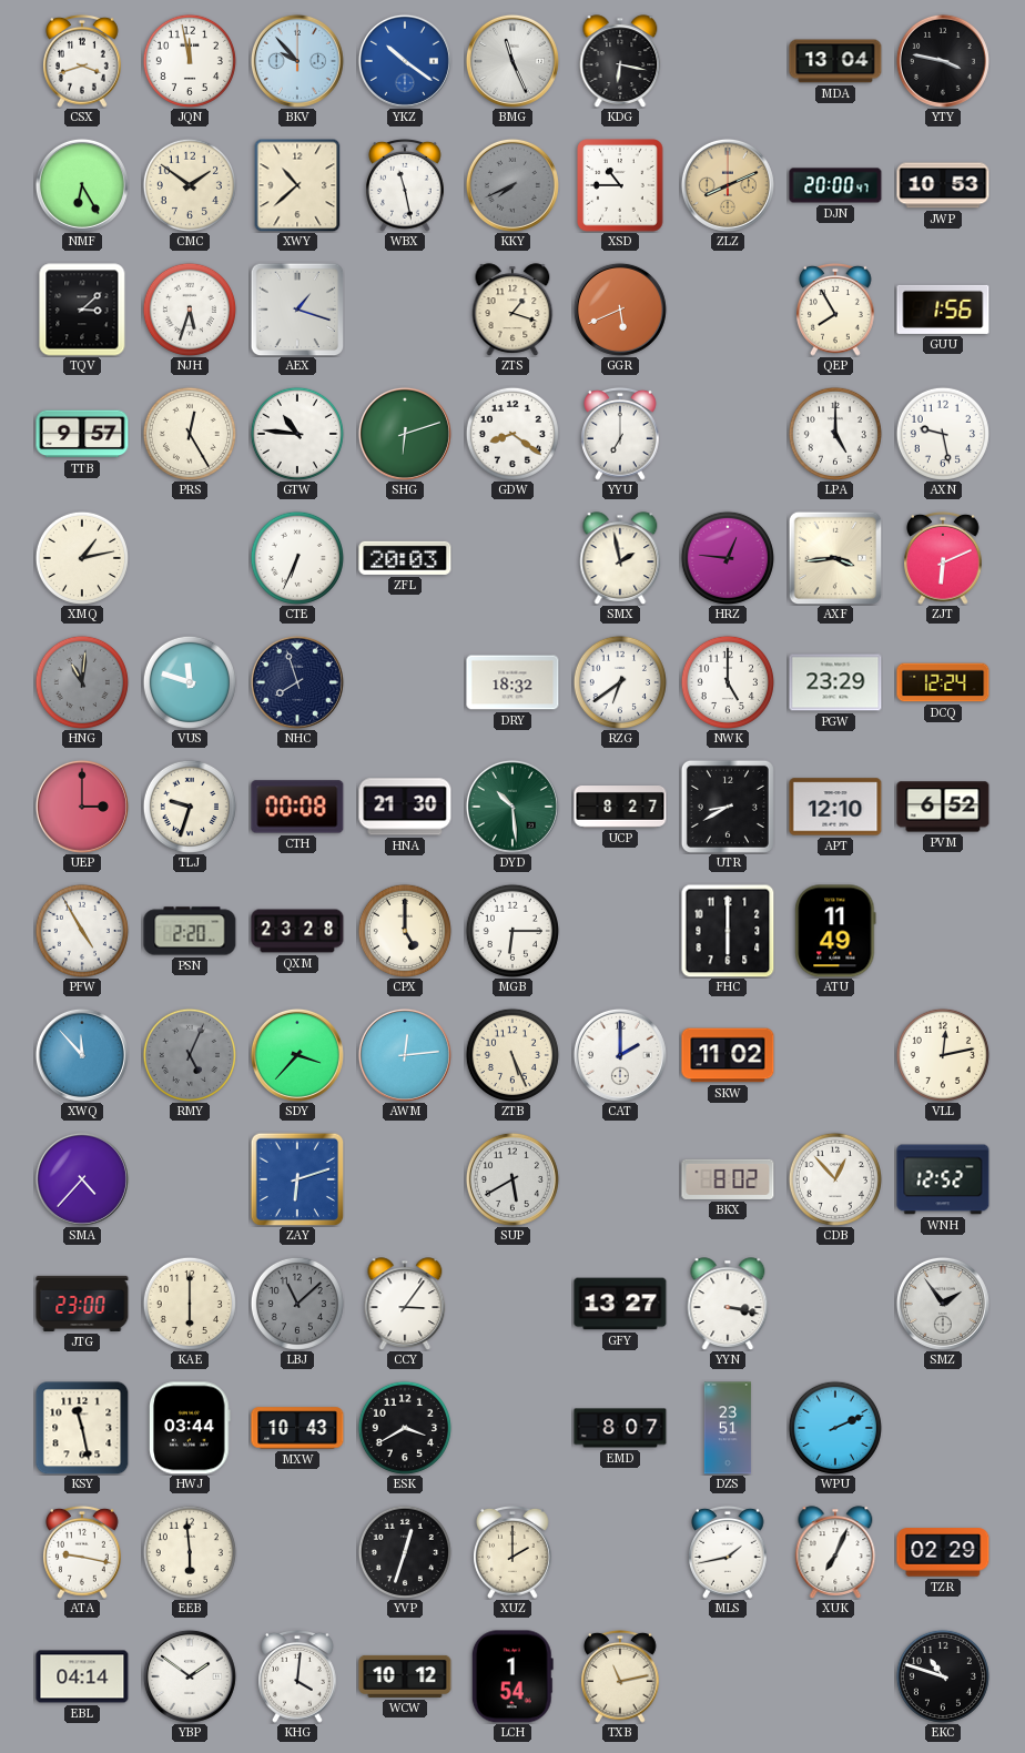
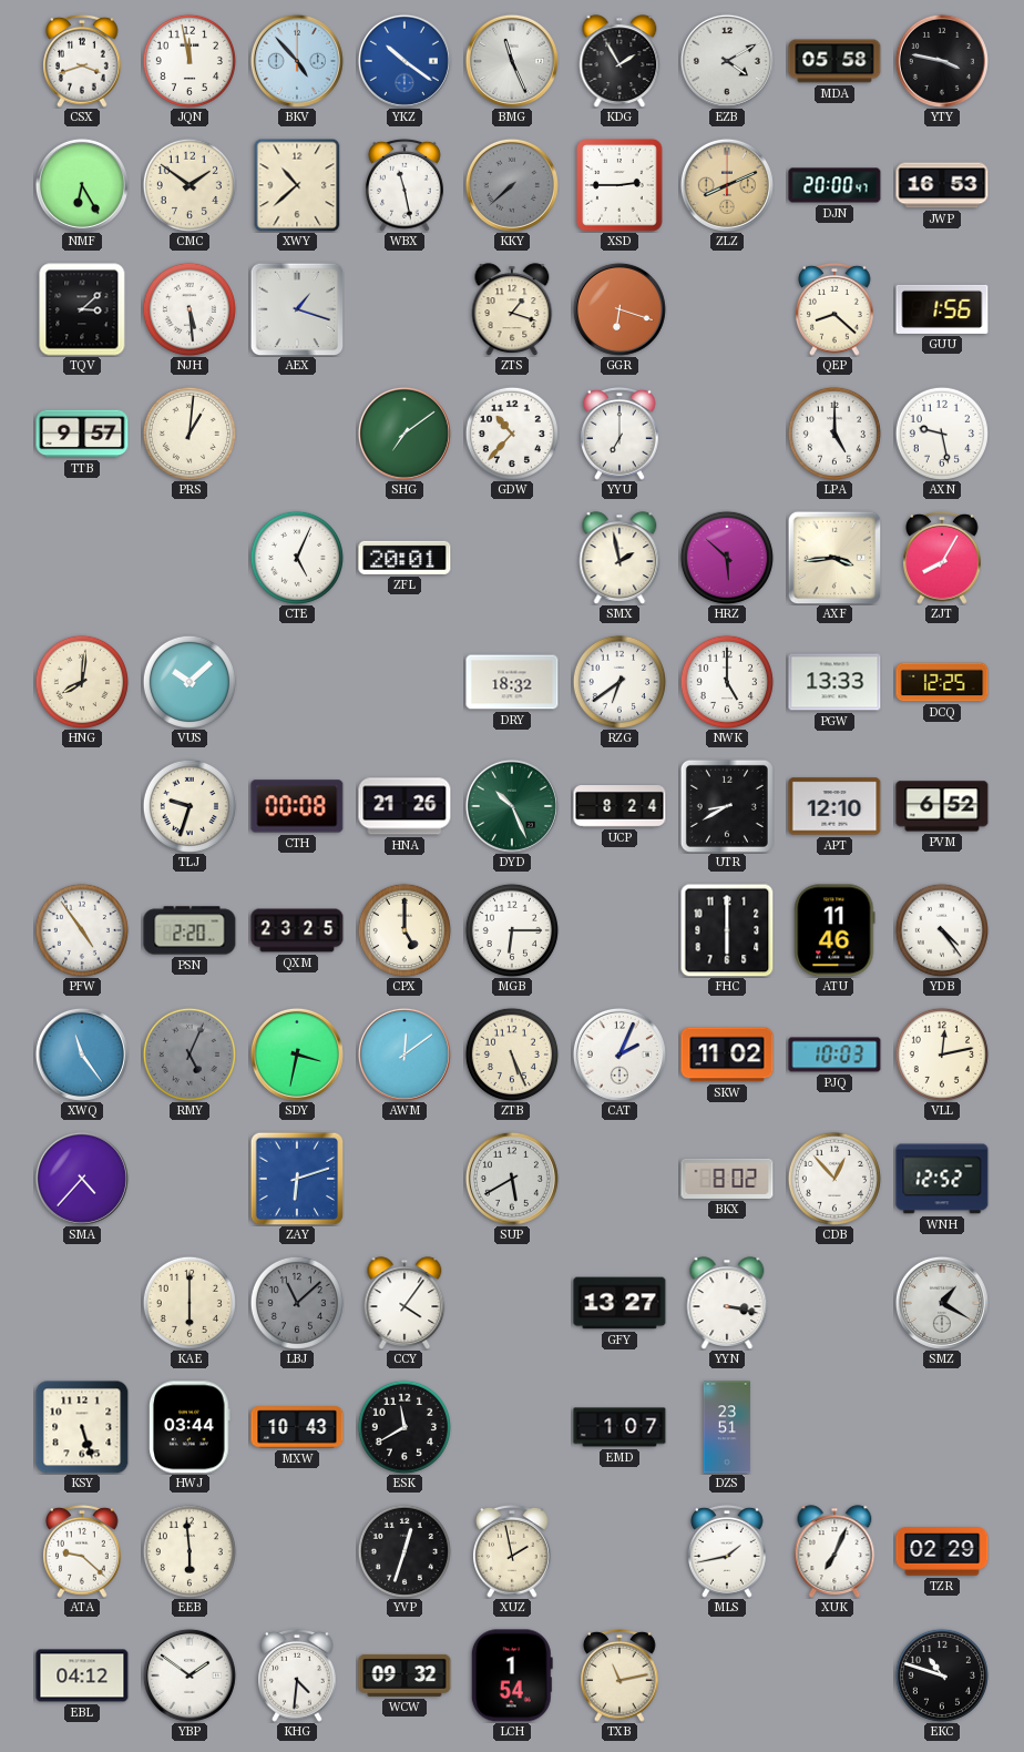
BKV: 9:53 -> 4:53
KDG: 6:17 -> 1:55
EZB: none -> 4:10
MDA: 13:04 -> 05:58
KKY: 7:41 -> 7:38
XSD: 10:45 -> 2:45
JWP: 10:53 -> 16:53
NJH: 5:33 -> 5:29
GGR: 5:41 -> 6:18
QEP: 7:55 -> 8:22
PRS: 12:25 -> 1:01
GTW: 10:46 -> none
SHG: 6:12 -> 7:09
GDW: 8:21 -> 10:37
XMQ: 1:13 -> none
CTE: 6:34 -> 5:04
ZFL: 20:03 -> 20:01
HRZ: 12:46 -> 5:52
ZJT: 6:11 -> 8:05
HNG: 11:01 -> 8:01
HNG dial: grey -> cream
VUS: 11:48 -> 10:08
NHC: 7:57 -> none
PGW: 23:29 -> 13:33
DCQ: 12:24 -> 12:25
UEP: 3:00 -> none
HNA: 21:30 -> 21:26
DYD: 10:29 -> 10:26
UCP: 8:27 -> 8:24
PFW: 4:55 -> 4:54
QXM: 23:28 -> 23:25
ATU: 11:49 -> 11:46
YDB: none -> 4:24
XWQ: 11:53 -> 11:24
SDY: 3:37 -> 3:32
AWM: 12:14 -> 12:09
CAT: 2:00 -> 2:04
PJQ: none -> 10:03
JTG: 23:00 -> none
CCY: 3:06 -> 4:06
SMZ: 1:54 -> 1:20
KSY: 11:28 -> 5:27
ESK: 3:40 -> 11:40
EMD: 8:07 -> 1:07
WPU: 2:11 -> none
ATA: 9:17 -> 9:22
XUZ: 2:00 -> 1:58
EBL: 04:14 -> 04:12
KHG: 4:01 -> 4:31
WCW: 10:12 -> 09:32
